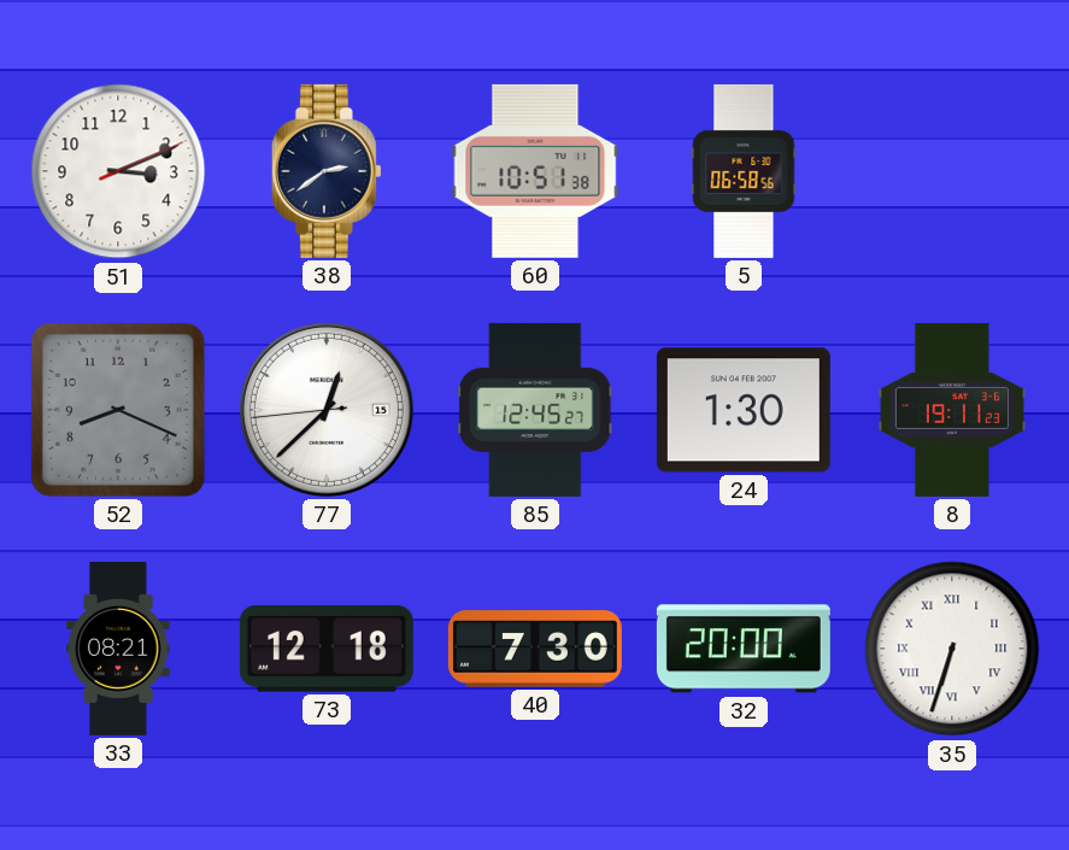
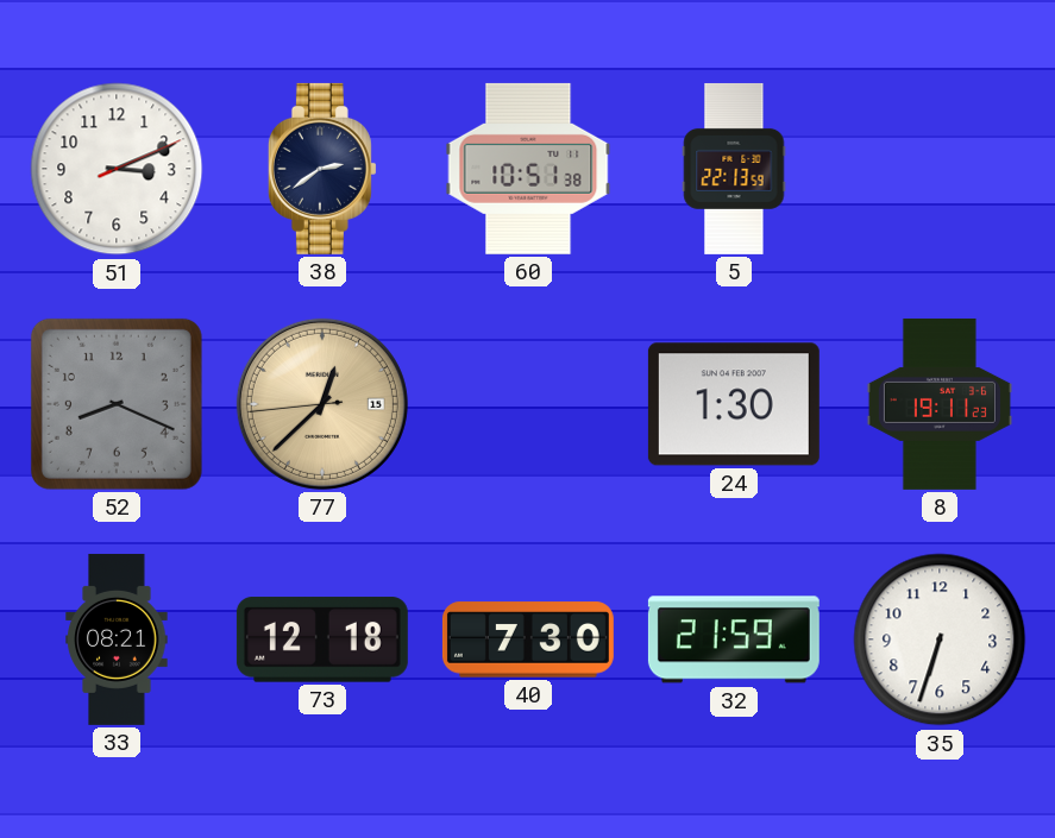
5: 06:58 -> 22:13
77 dial: white -> champagne
85: 12:45 -> none
32: 20:00 -> 21:59
35 numerals: Roman -> Arabic
